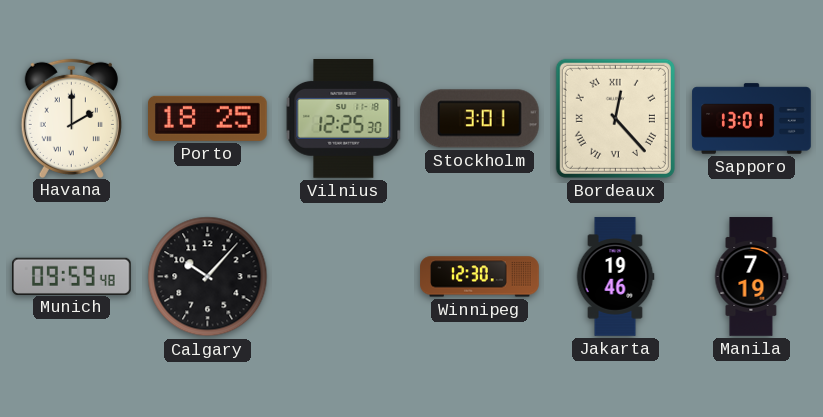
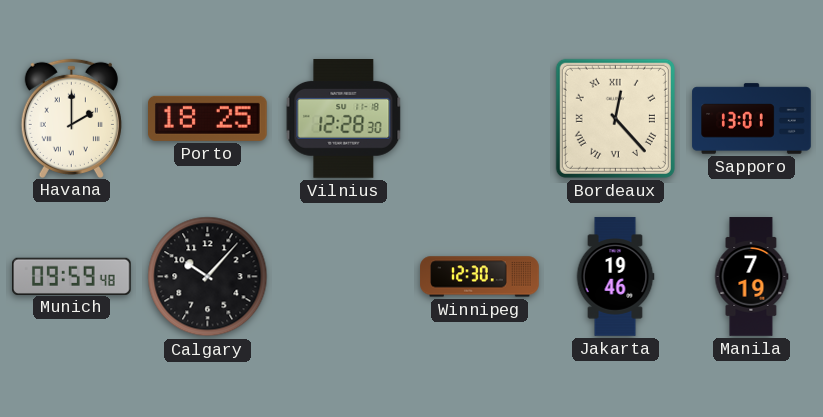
Vilnius: 12:25 -> 12:28
Stockholm: 3:01 -> none
